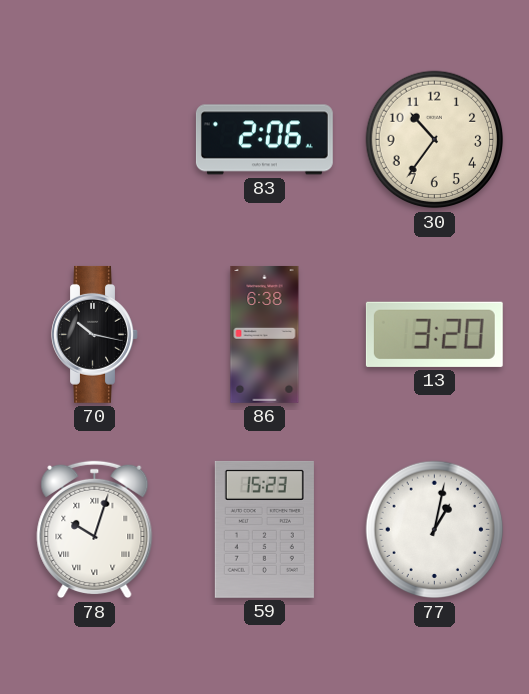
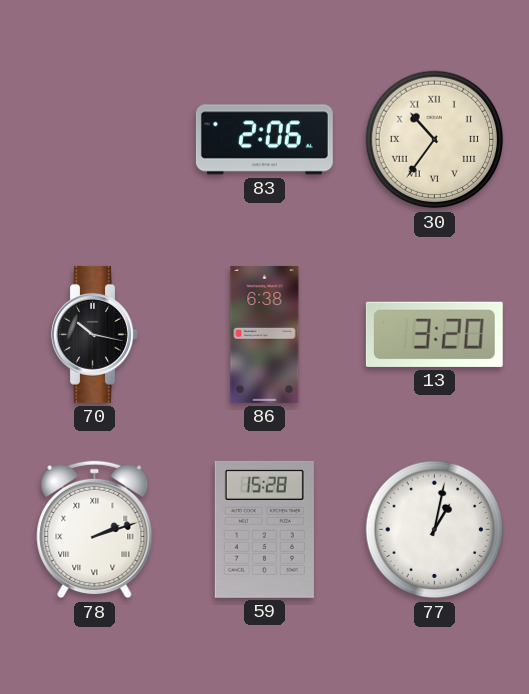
30 numerals: Arabic -> Roman
78: 10:03 -> 2:12
59: 15:23 -> 15:28
